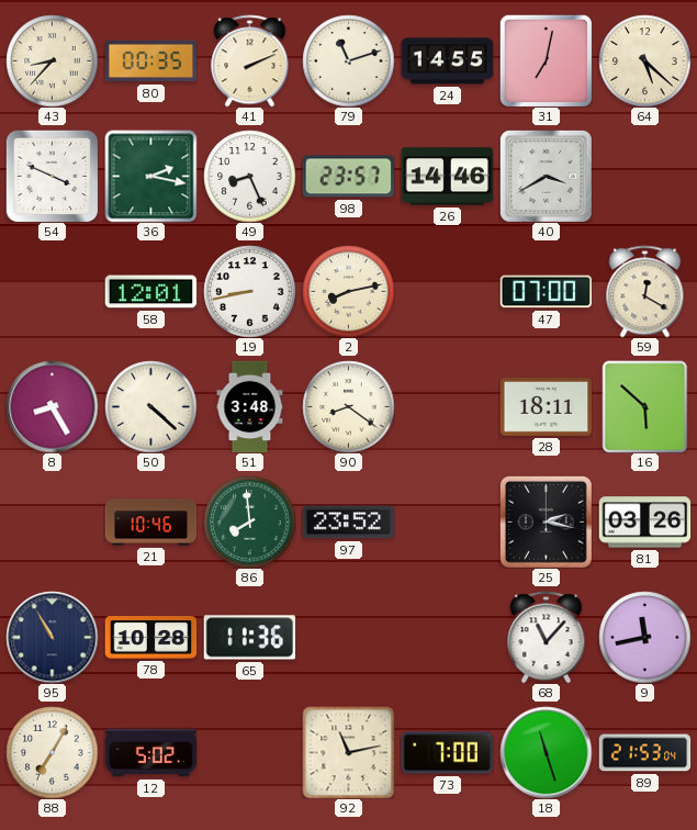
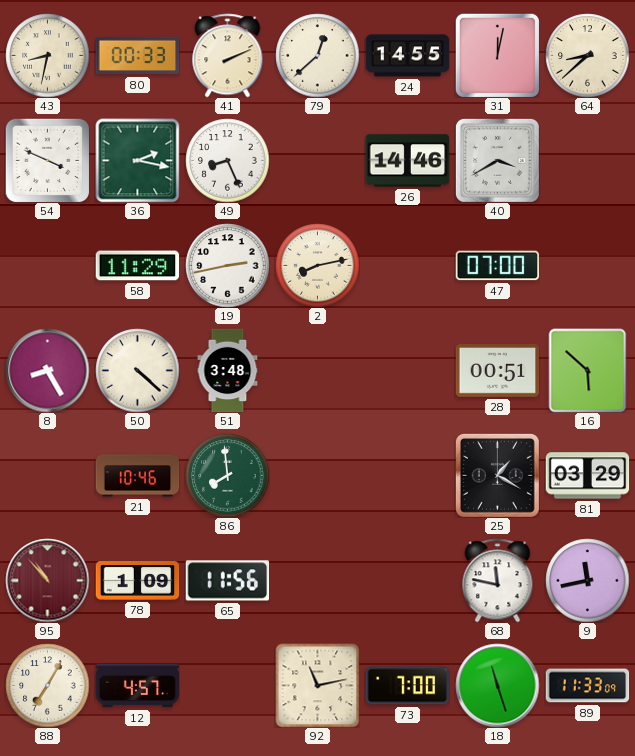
43: 8:37 -> 8:32
80: 00:35 -> 00:33
79: 11:12 -> 12:38
31: 7:02 -> 12:02
64: 5:22 -> 8:38
98: 23:57 -> none
58: 12:01 -> 11:29
19: 8:43 -> 2:43
59: 12:20 -> none
90: 8:21 -> none
28: 18:11 -> 00:51
97: 23:52 -> none
25: 2:17 -> 1:20
81: 03:26 -> 03:29
95: 10:55 -> 10:53
95 dial: navy -> burgundy
78: 10:28 -> 1:09
65: 11:36 -> 11:56
68: 11:07 -> 11:47
12: 5:02 -> 4:57
89: 21:53 -> 11:33
